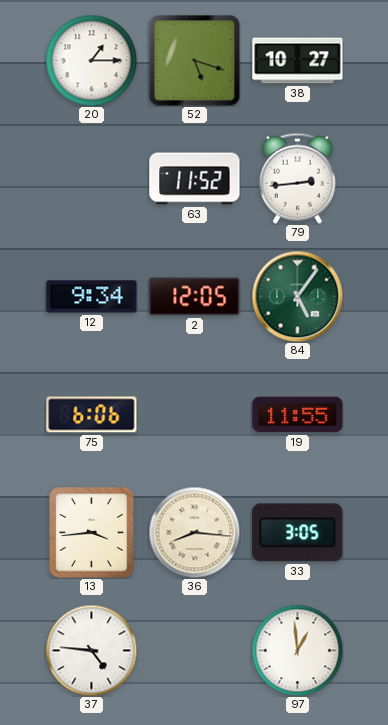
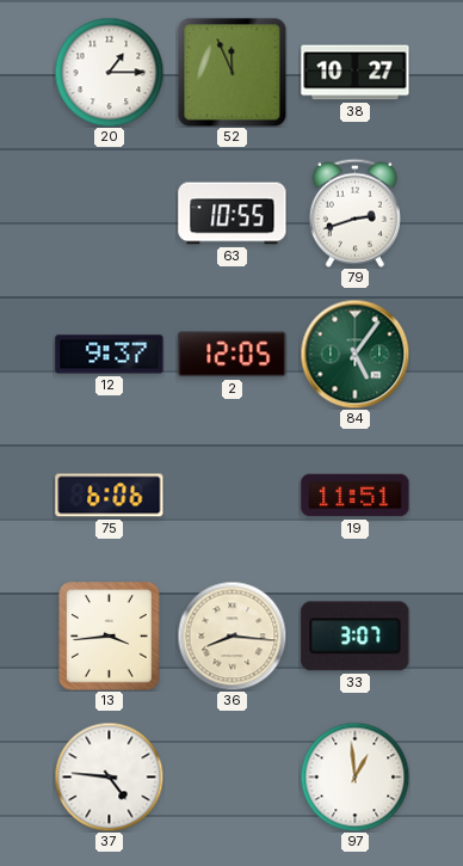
52: 5:18 -> 11:56
63: 11:52 -> 10:55
79: 2:44 -> 2:42
12: 9:34 -> 9:37
19: 11:55 -> 11:51
33: 3:05 -> 3:07
